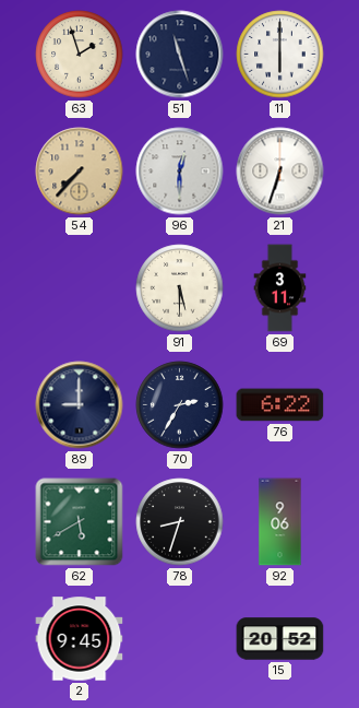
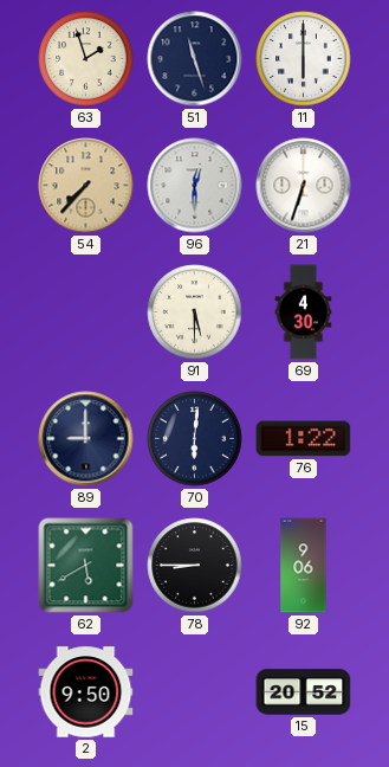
69: 3:11 -> 4:30
70: 2:35 -> 6:01
76: 6:22 -> 1:22
78: 8:33 -> 8:45
2: 9:45 -> 9:50
